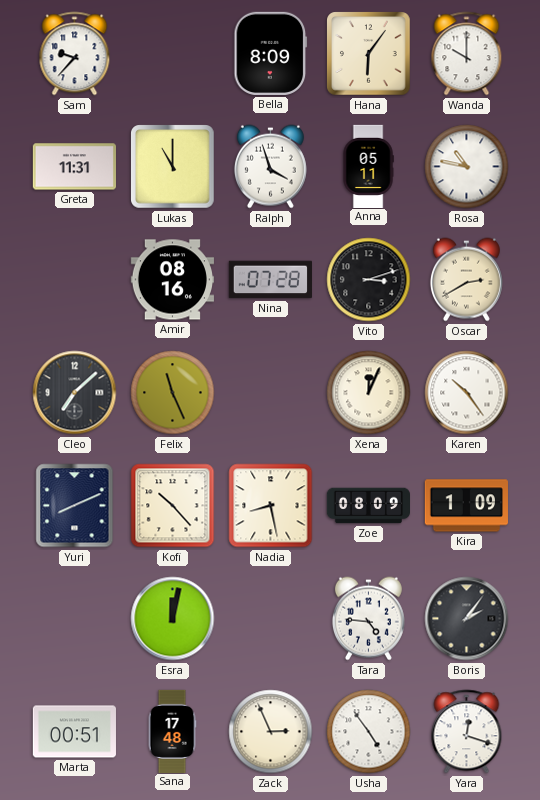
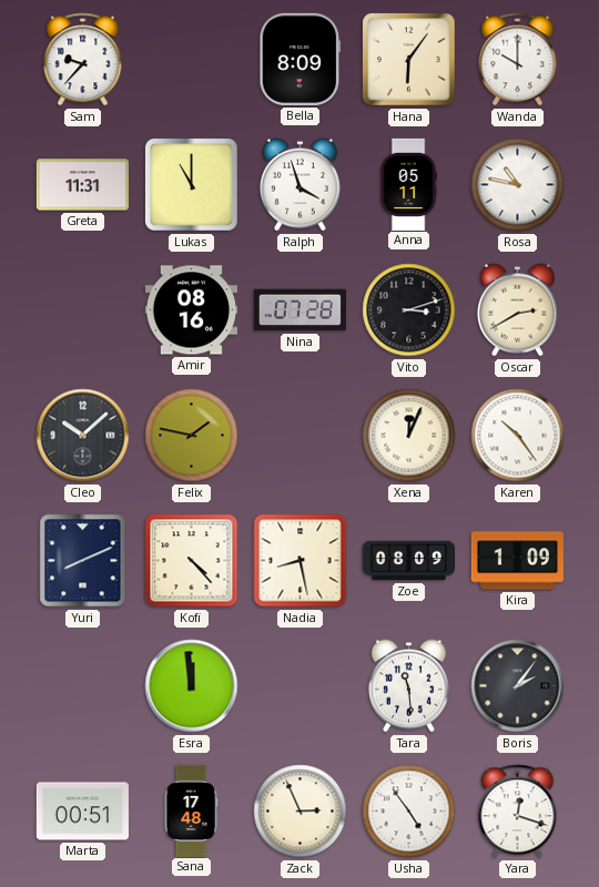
Cleo: 7:08 -> 10:08
Felix: 11:26 -> 1:47
Kofi: 10:23 -> 4:23
Esra: 12:02 -> 11:59
Tara: 4:46 -> 11:29
